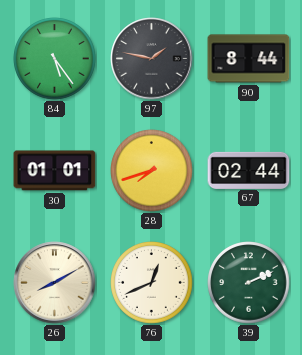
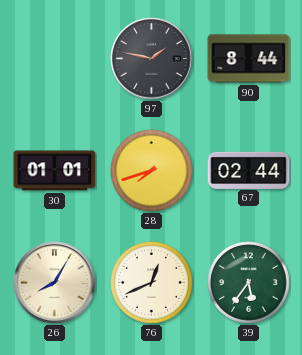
84: 5:24 -> none
26: 8:10 -> 8:05
39: 2:11 -> 5:36
